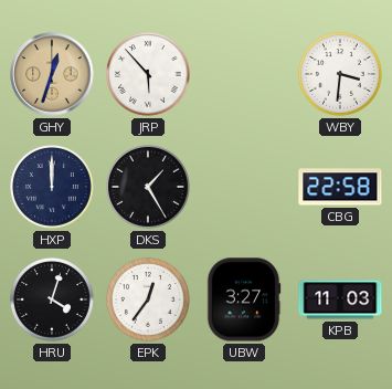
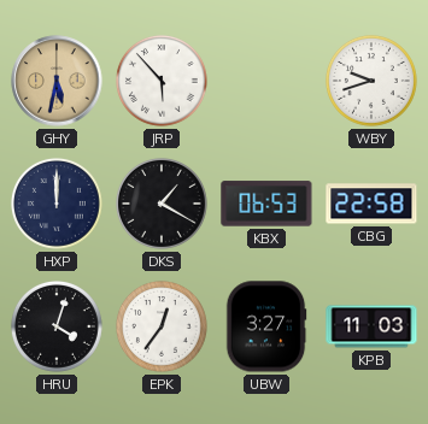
GHY: 12:33 -> 5:32
WBY: 3:31 -> 9:42
DKS: 1:25 -> 1:20
KBX: none -> 06:53
